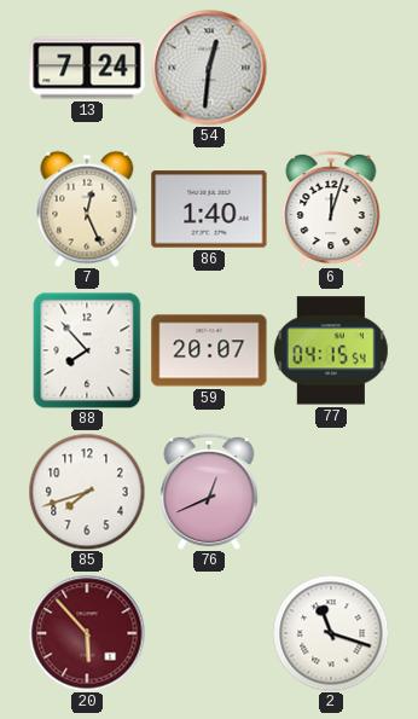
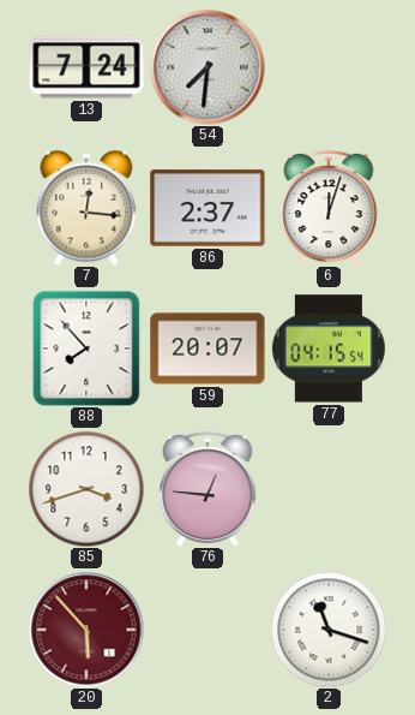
54: 12:31 -> 7:31
7: 12:26 -> 12:16
86: 1:40 -> 2:37
85: 7:42 -> 3:42
76: 12:41 -> 12:46
